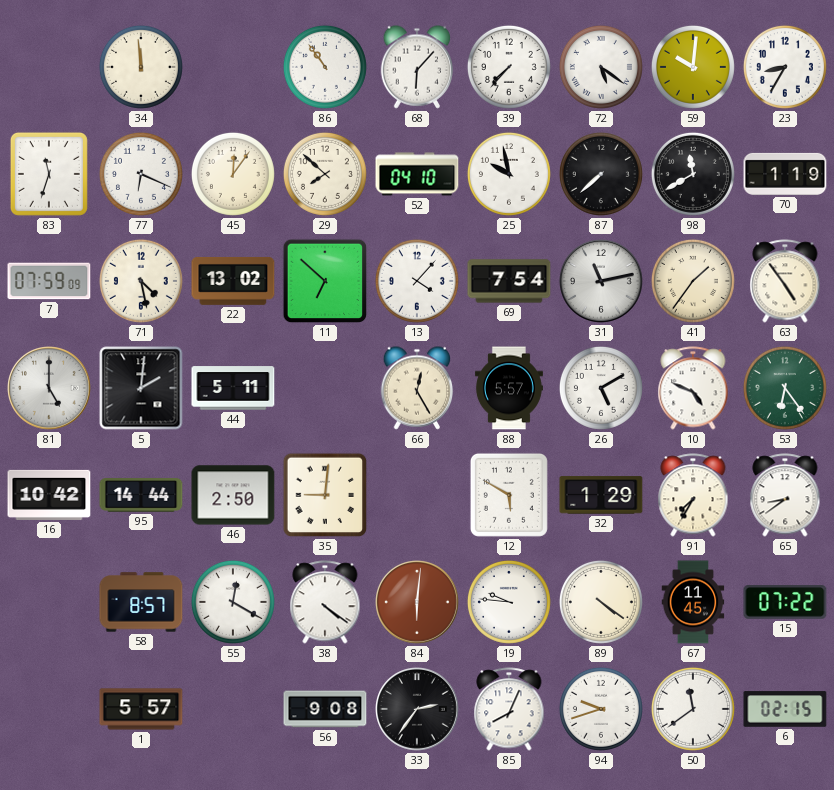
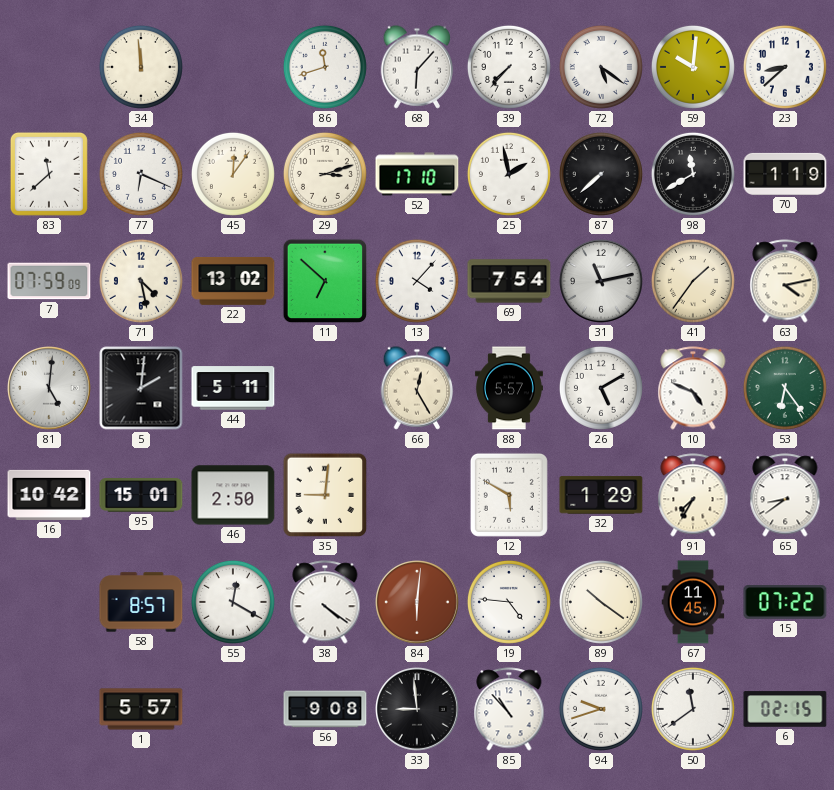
86: 10:54 -> 11:42
23: 8:35 -> 8:38
83: 11:33 -> 11:38
29: 7:52 -> 3:12
52: 04:10 -> 17:10
25: 9:58 -> 1:58
63: 4:54 -> 4:13
81: 5:00 -> 5:01
95: 14:44 -> 15:01
19: 9:46 -> 4:46
89: 4:21 -> 10:21
33: 2:36 -> 8:59
85: 8:04 -> 10:53
